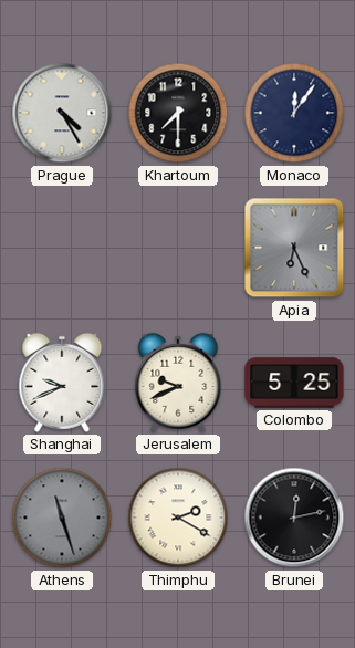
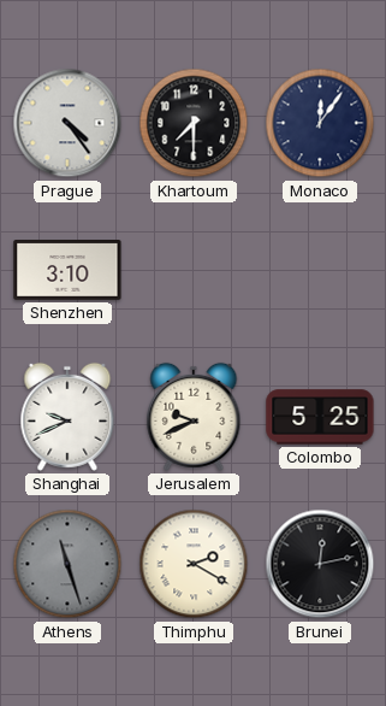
Prague: 4:25 -> 4:24
Shenzhen: none -> 3:10
Apia: 6:26 -> none
